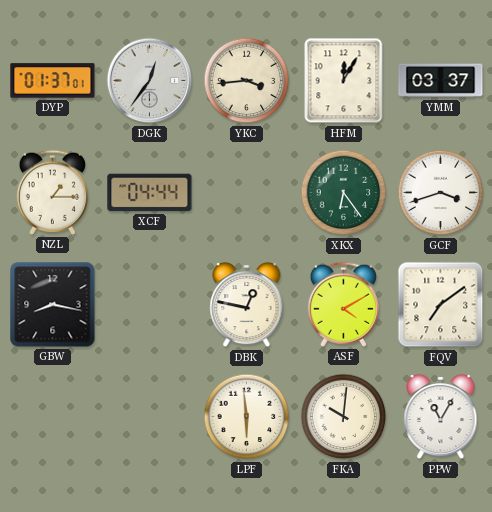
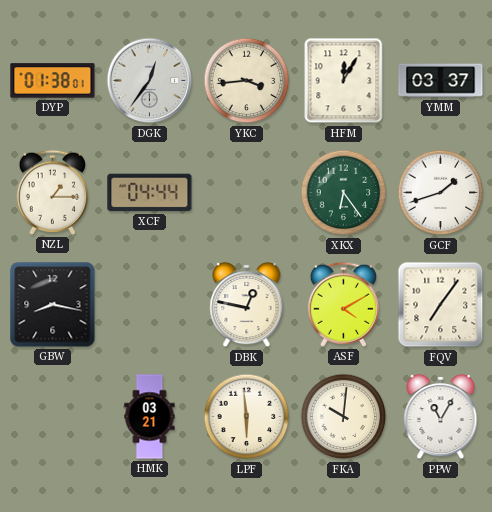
DYP: 01:37 -> 01:38
GCF: 3:42 -> 1:42
FQV: 7:09 -> 7:06
HMK: none -> 03:21
